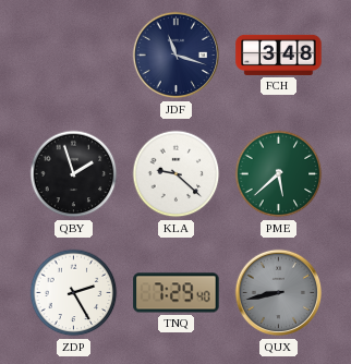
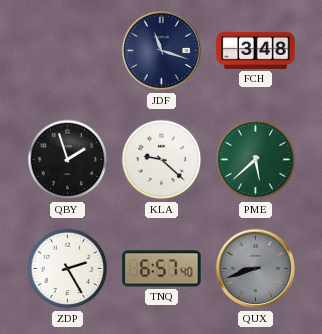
TNQ: 7:29 -> 6:57
QUX: 8:43 -> 8:42
